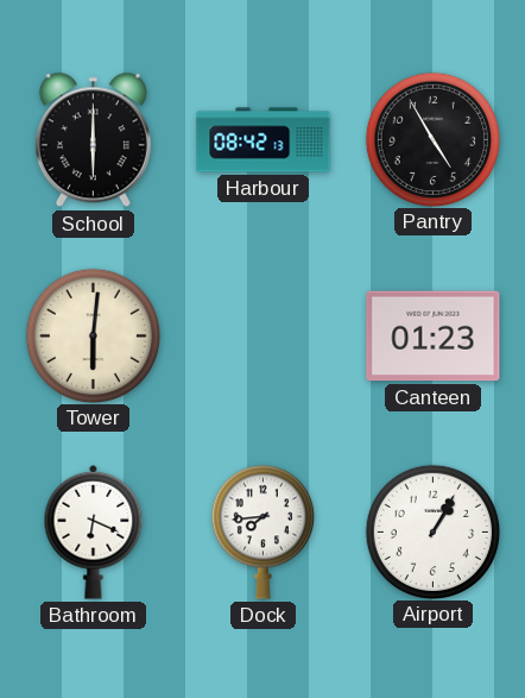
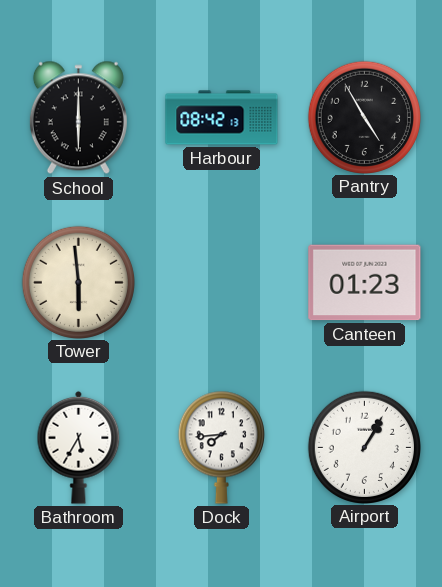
Tower: 6:01 -> 5:59
Bathroom: 6:19 -> 5:35
